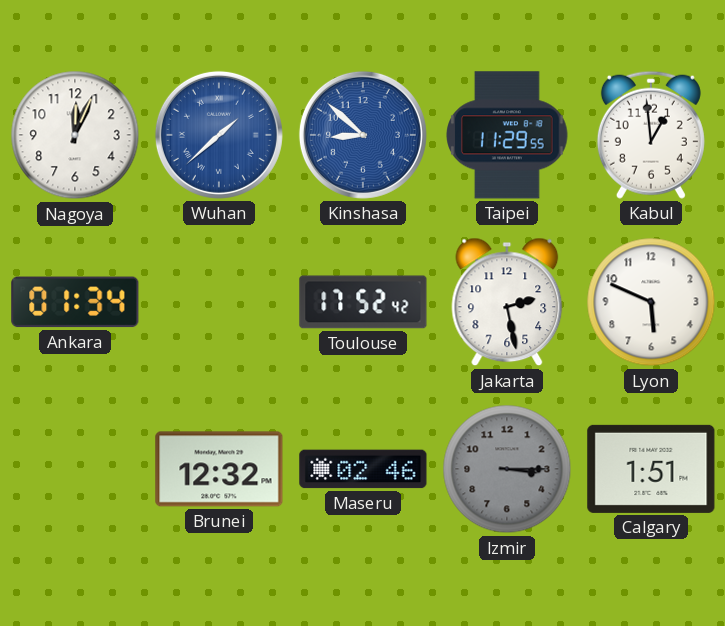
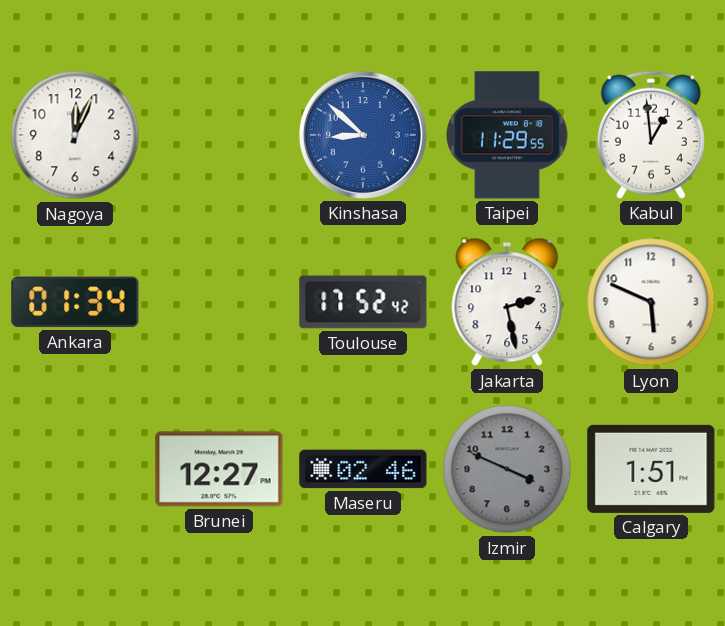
Wuhan: 1:38 -> none
Brunei: 12:32 -> 12:27
Izmir: 3:15 -> 3:49
